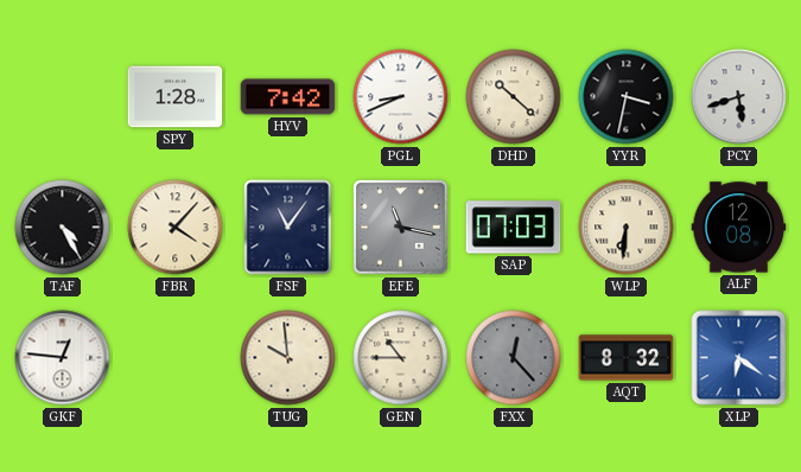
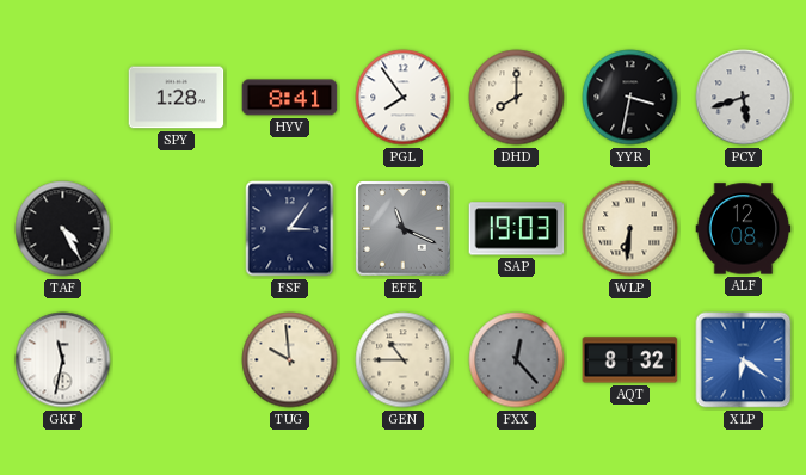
HYV: 7:42 -> 8:41
PGL: 8:41 -> 7:54
DHD: 10:22 -> 8:00
FBR: 4:07 -> none
FSF: 11:06 -> 3:06
EFE: 11:17 -> 11:19
SAP: 07:03 -> 19:03
GKF: 12:46 -> 11:32
